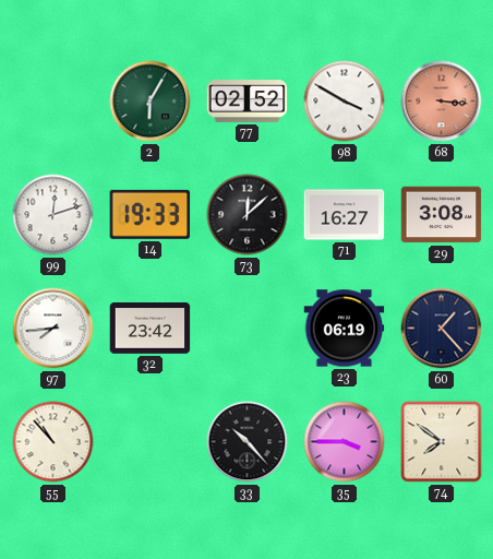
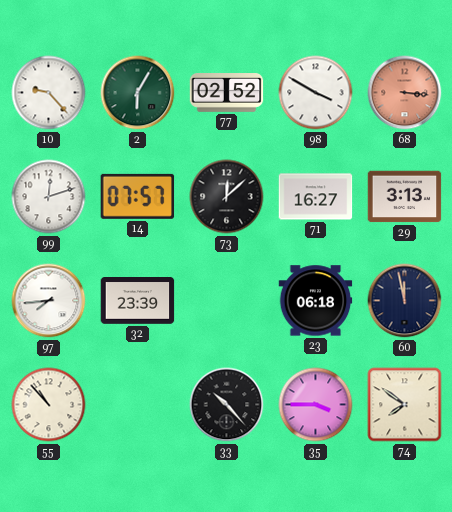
10: none -> 9:23
14: 19:33 -> 07:57
29: 3:08 -> 3:13
32: 23:42 -> 23:39
23: 06:19 -> 06:18
60: 1:23 -> 11:58
